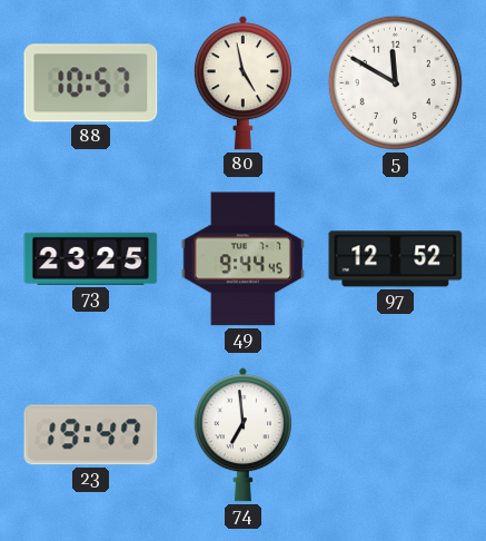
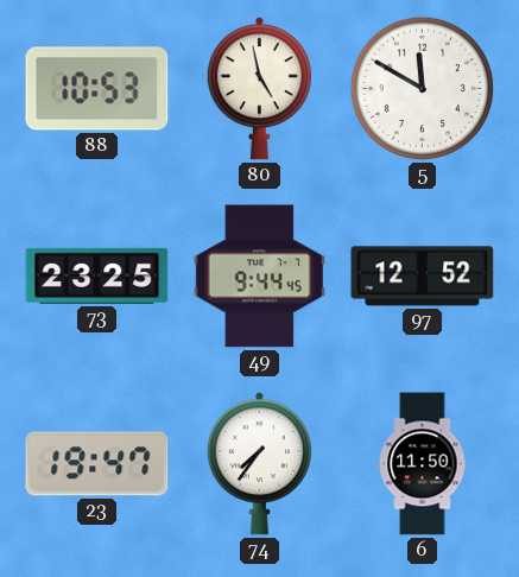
88: 10:57 -> 10:53
74: 6:59 -> 7:36
6: none -> 11:50
